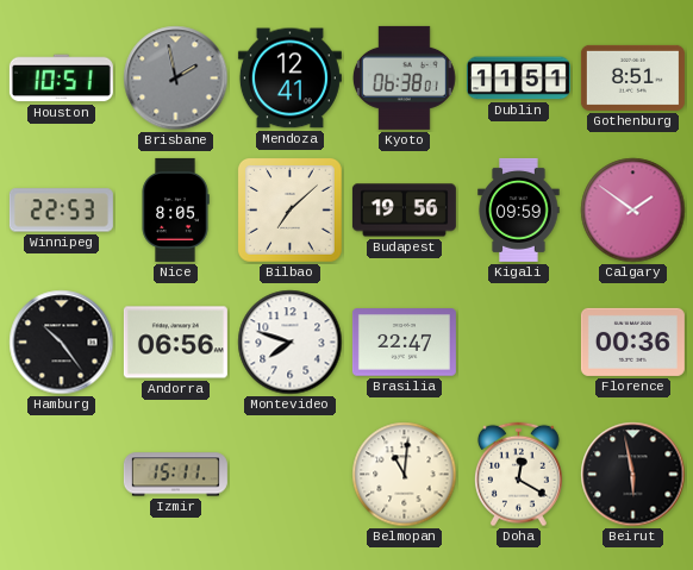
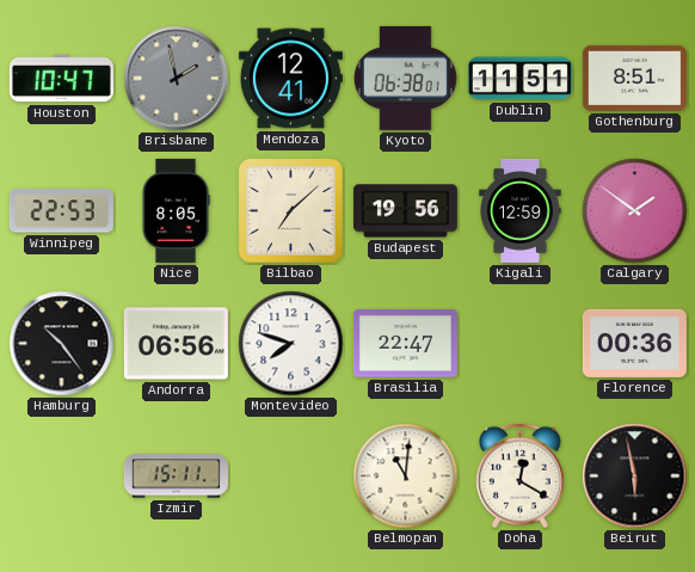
Houston: 10:51 -> 10:47
Kigali: 09:59 -> 12:59
